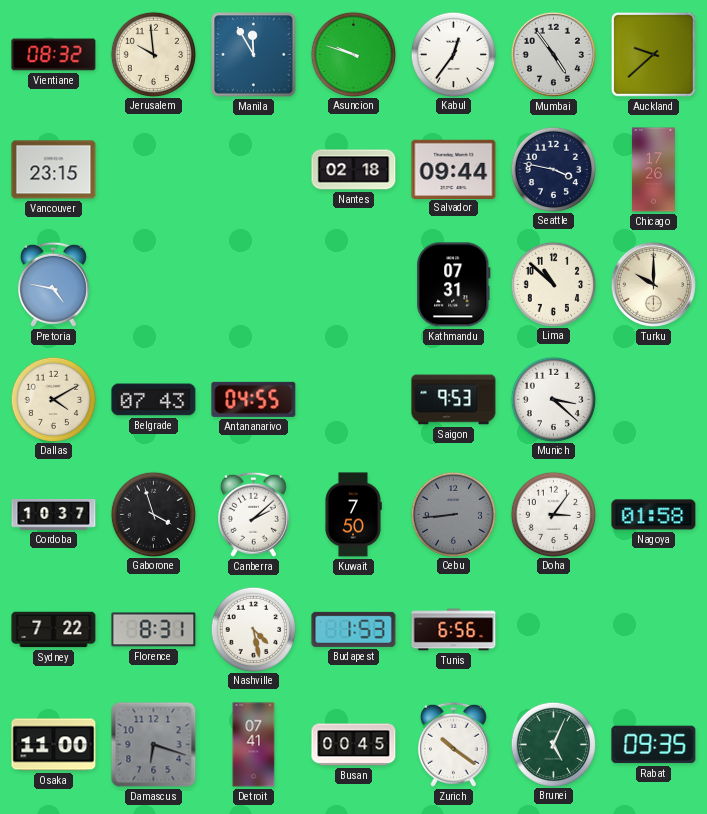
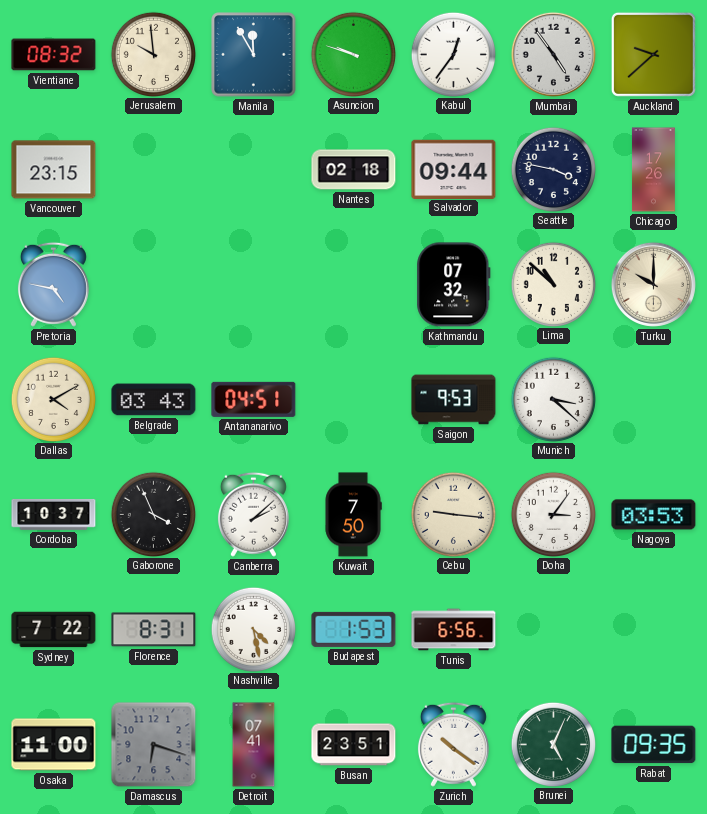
Kathmandu: 07:31 -> 07:32
Belgrade: 07:43 -> 03:43
Antananarivo: 04:55 -> 04:51
Gaborone: 3:57 -> 3:56
Cebu: 8:44 -> 9:16
Cebu dial: grey -> cream
Nagoya: 01:58 -> 03:53
Busan: 00:45 -> 23:51
